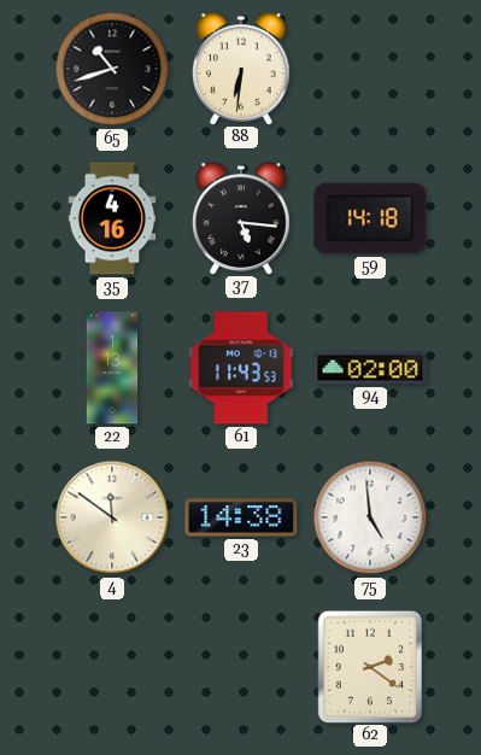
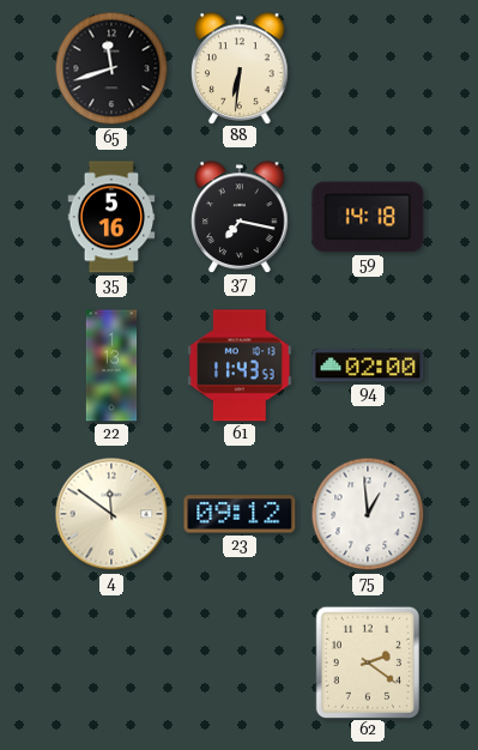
65: 10:42 -> 11:42
35: 4:16 -> 5:16
37: 5:16 -> 7:17
23: 14:38 -> 09:12
75: 4:59 -> 12:59
